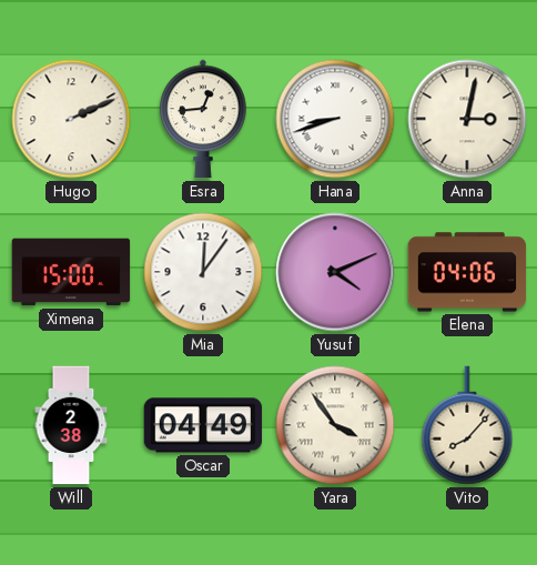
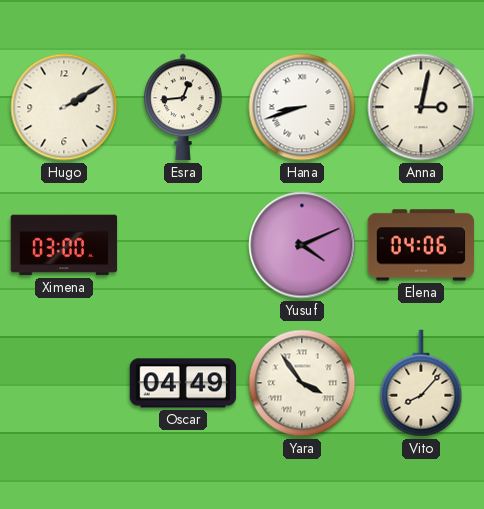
Hugo: 2:11 -> 2:10
Ximena: 15:00 -> 03:00
Mia: 12:06 -> none
Will: 2:38 -> none
